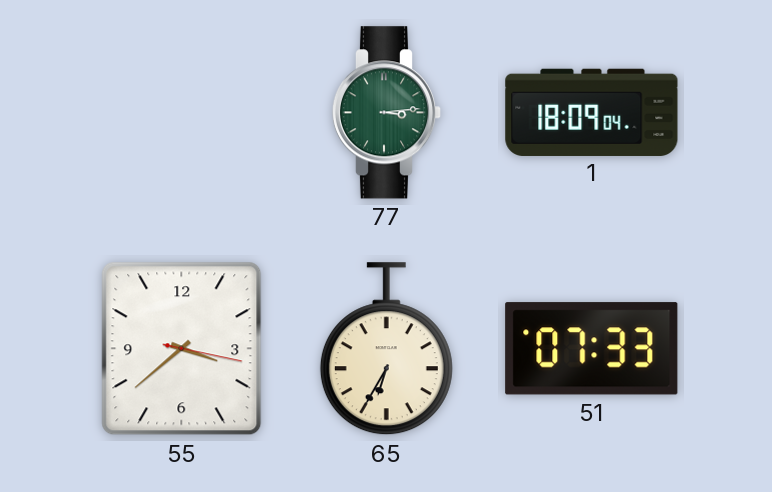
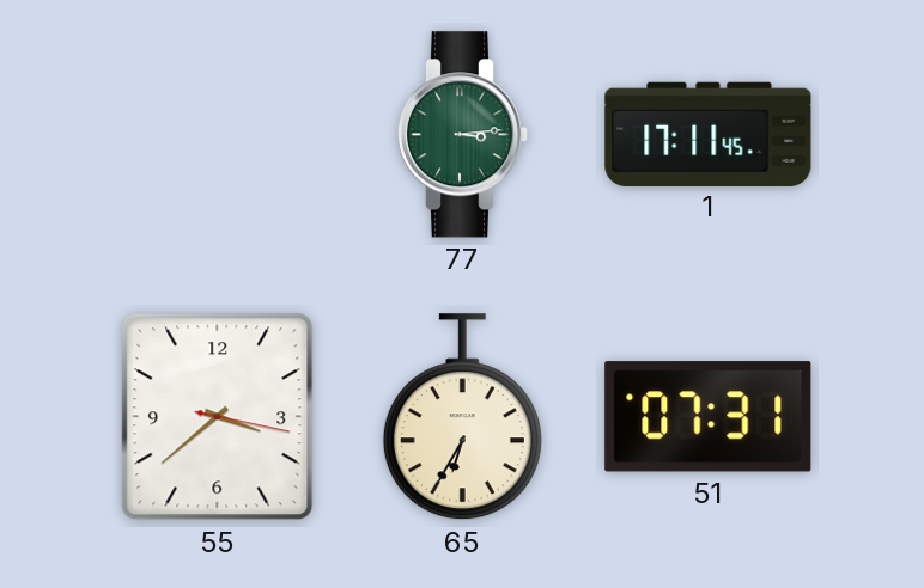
1: 18:09 -> 17:11
51: 07:33 -> 07:31
